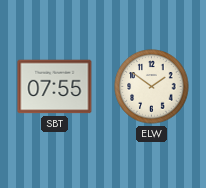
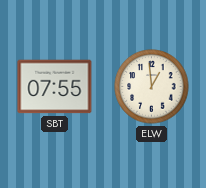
ELW: 1:51 -> 12:59
